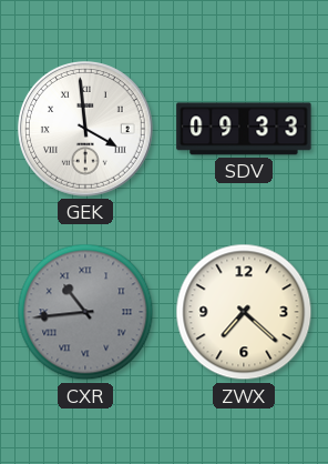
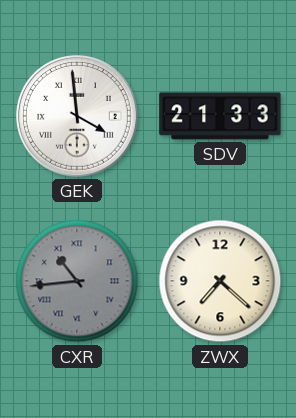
SDV: 09:33 -> 21:33
